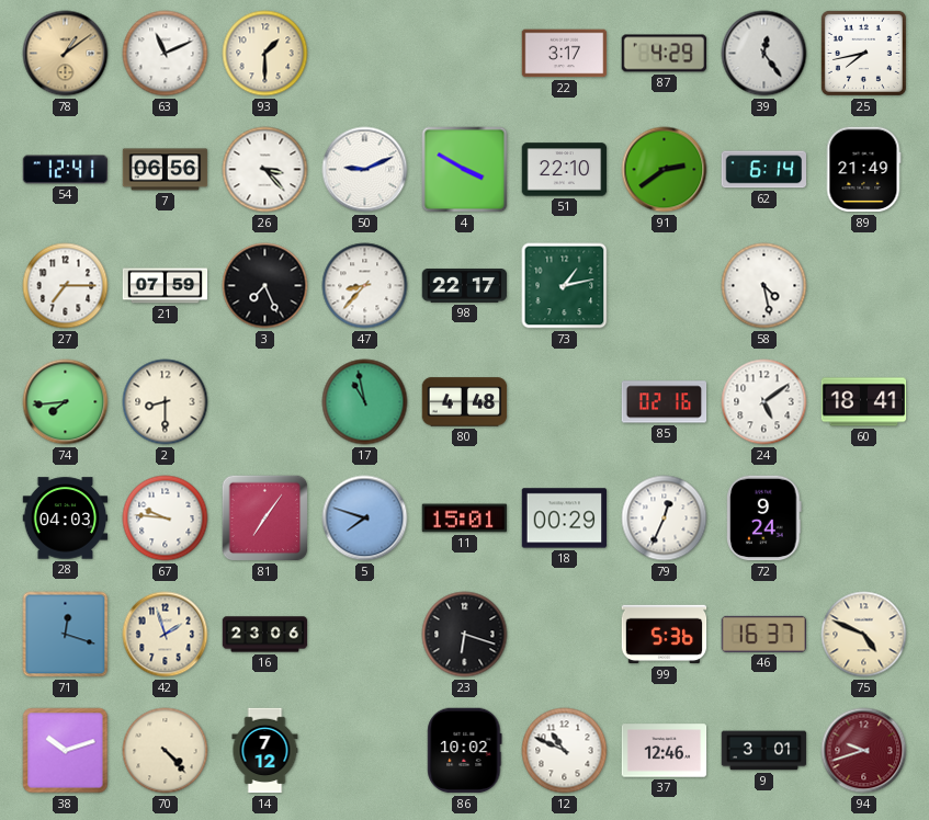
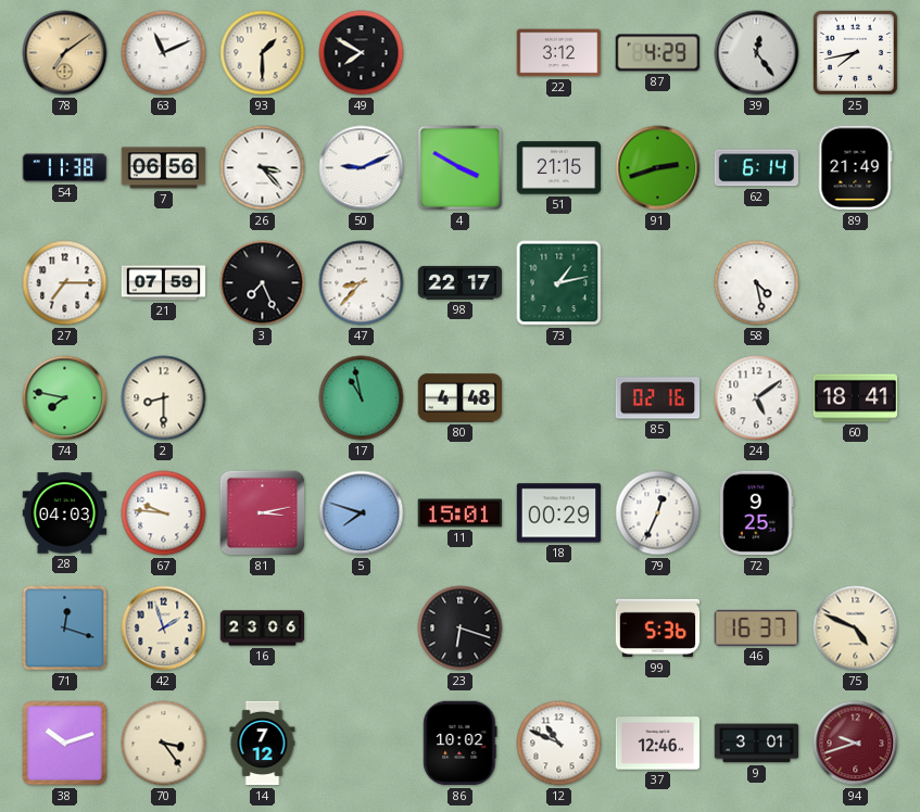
78: 1:09 -> 7:09
49: none -> 7:50
22: 3:17 -> 3:12
54: 12:41 -> 11:38
51: 22:10 -> 21:15
91: 2:39 -> 2:42
74: 7:44 -> 7:47
81: 7:06 -> 3:13
72: 9:24 -> 9:25
70: 4:23 -> 3:24
